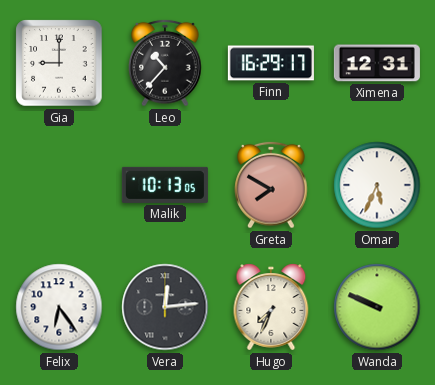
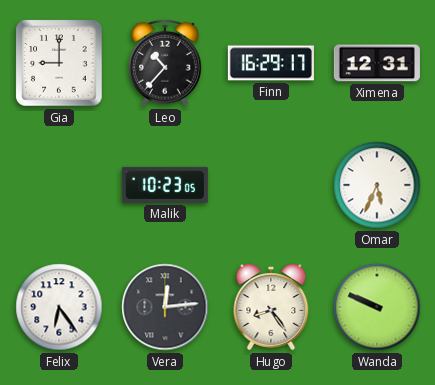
Malik: 10:13 -> 10:23
Greta: 7:50 -> none
Hugo: 7:34 -> 8:24
